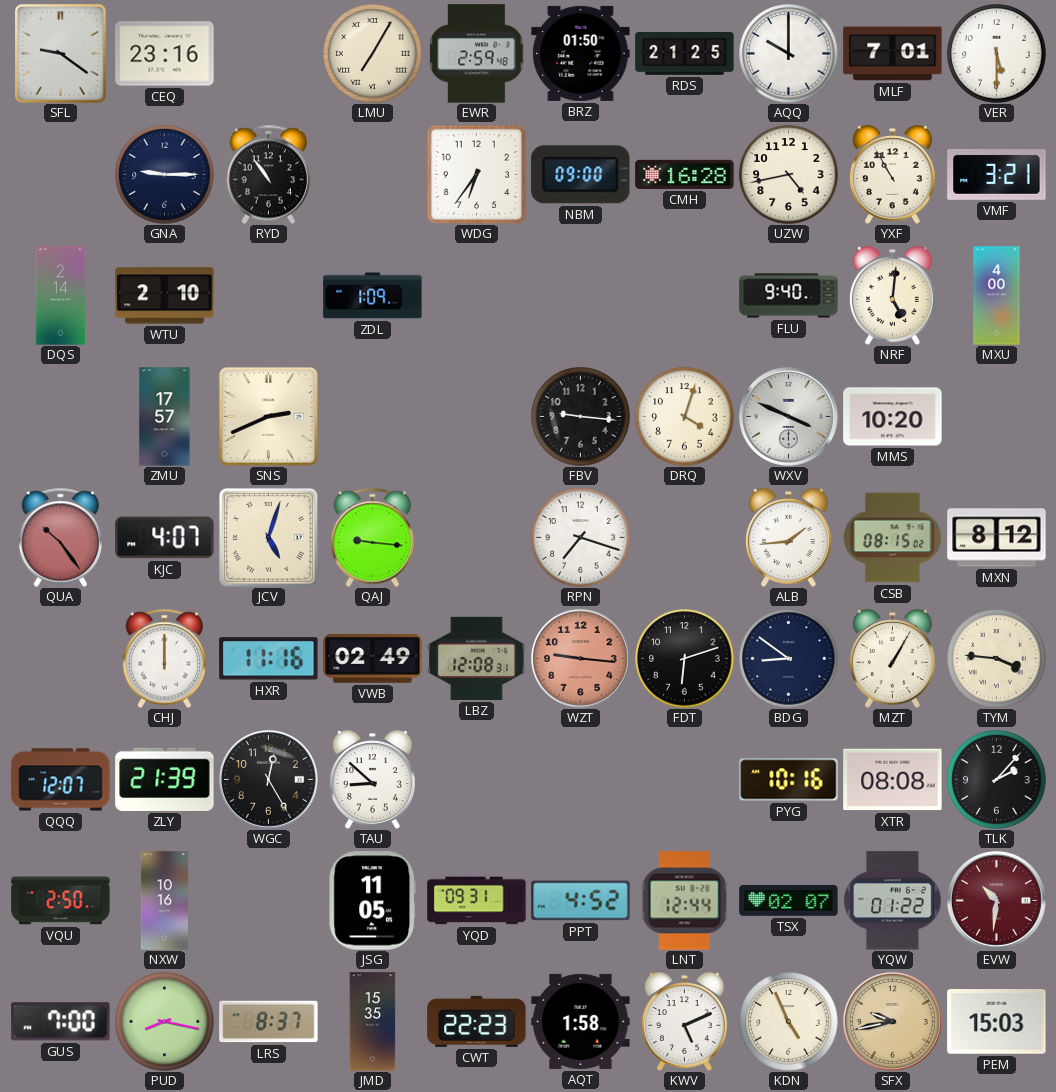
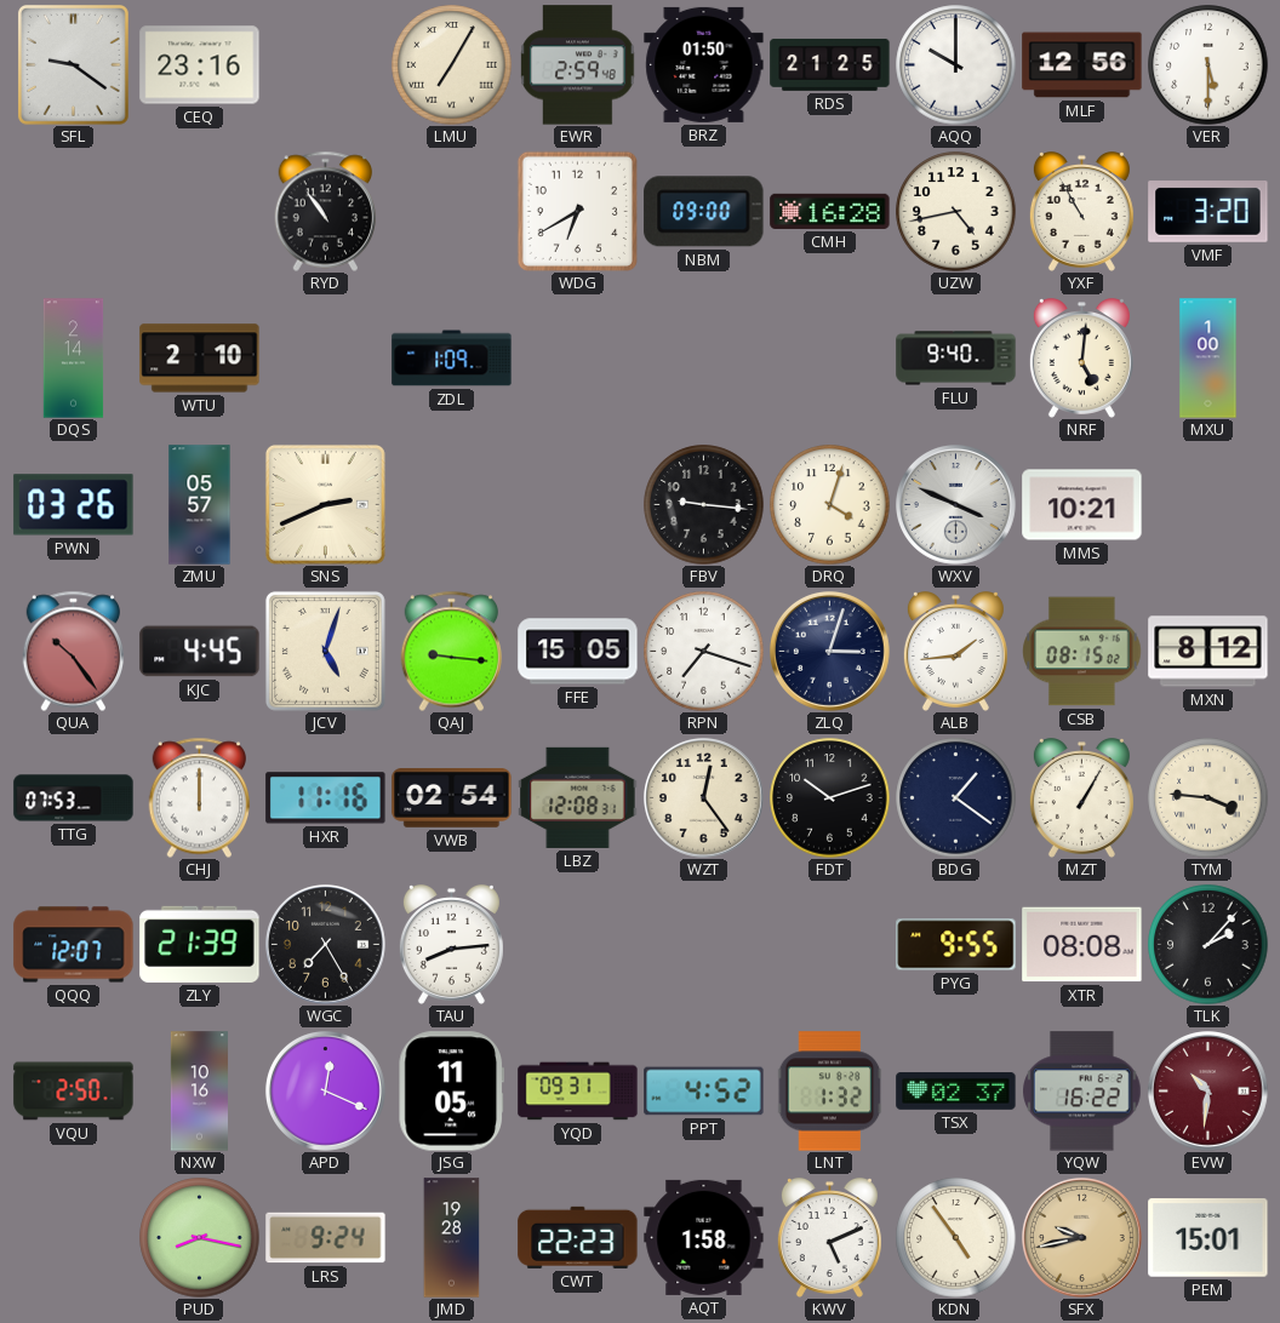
MLF: 7:01 -> 12:56
GNA: 9:15 -> none
WDG: 6:36 -> 6:40
VMF: 3:21 -> 3:20
MXU: 4:00 -> 1:00
PWN: none -> 03:26
ZMU: 17:57 -> 05:57
MMS: 10:20 -> 10:21
KJC: 4:07 -> 4:45
FFE: none -> 15:05
ZLQ: none -> 3:03
TTG: none -> 07:53
VWB: 02:49 -> 02:54
WZT: 9:16 -> 12:24
WZT dial: salmon -> cream
FDT: 6:12 -> 10:12
BDG: 8:51 -> 1:21
WGC: 12:25 -> 7:25
TAU: 8:52 -> 8:14
PYG: 10:16 -> 9:55
APD: none -> 12:19
LNT: 12:44 -> 1:32
TSX: 02:07 -> 02:37
YQW: 01:22 -> 16:22
GUS: 7:00 -> none
LRS: 8:37 -> 9:24
JMD: 15:35 -> 19:28
KDN: 4:56 -> 4:54
PEM: 15:03 -> 15:01
